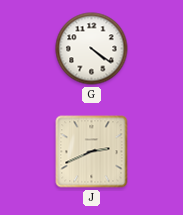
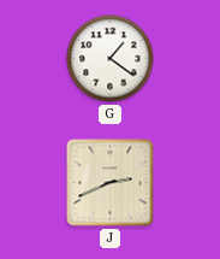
G: 4:21 -> 1:21
